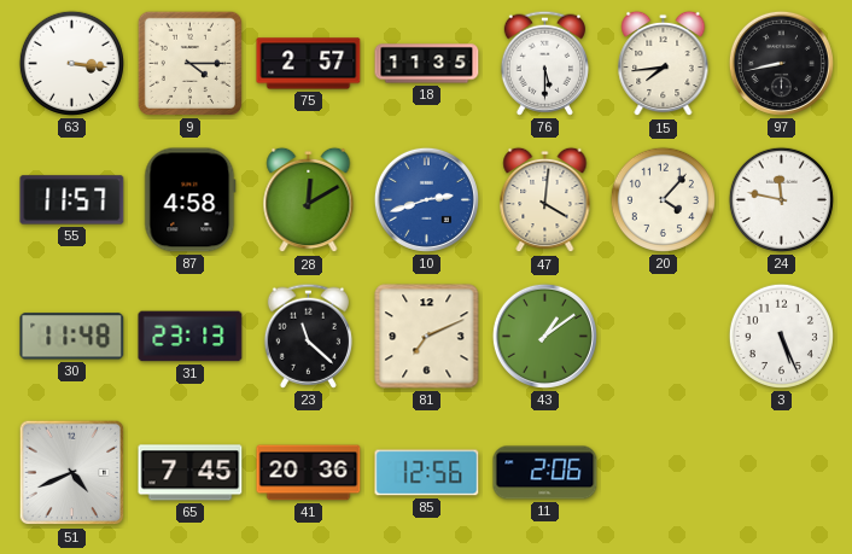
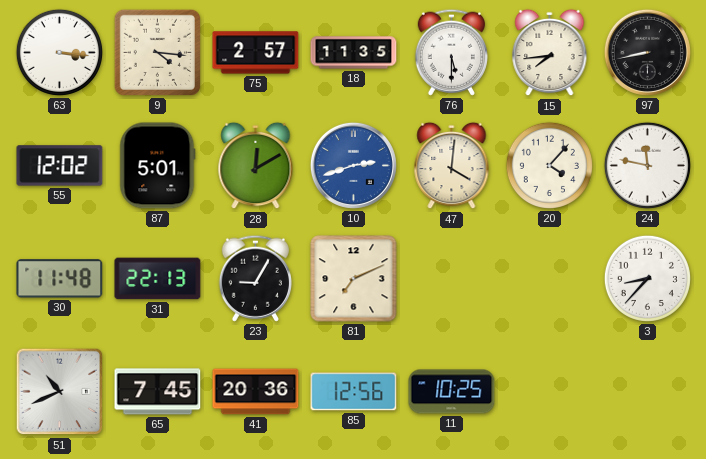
9: 4:15 -> 4:16
55: 11:57 -> 12:02
87: 4:58 -> 5:01
31: 23:13 -> 22:13
23: 11:22 -> 9:05
43: 1:09 -> none
3: 5:26 -> 8:37
51: 4:41 -> 10:41
11: 2:06 -> 10:25
